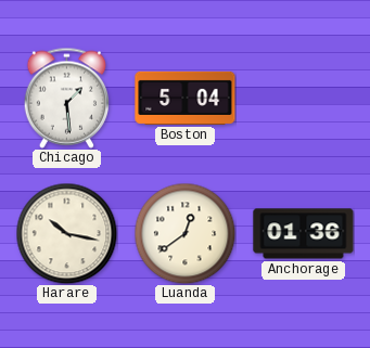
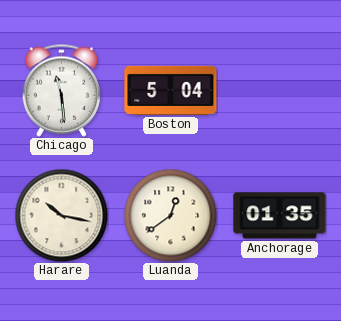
Chicago: 1:29 -> 11:29
Anchorage: 01:36 -> 01:35
